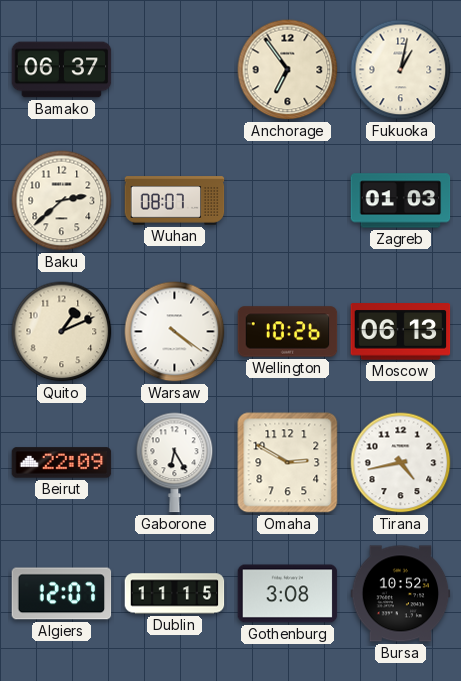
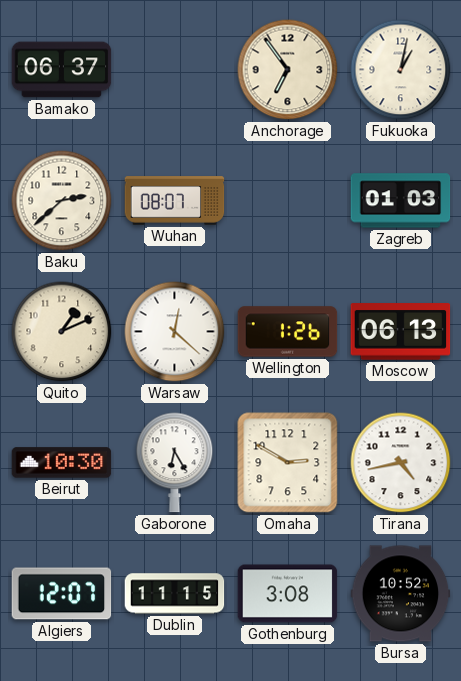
Warsaw: 4:21 -> 12:22
Wellington: 10:26 -> 1:26
Beirut: 22:09 -> 10:30
